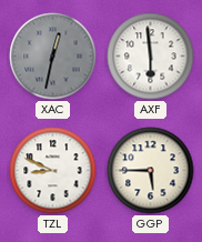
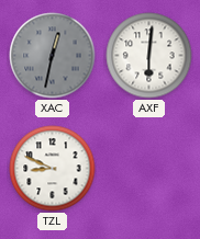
AXF: 5:59 -> 6:01
GGP: 5:45 -> none
